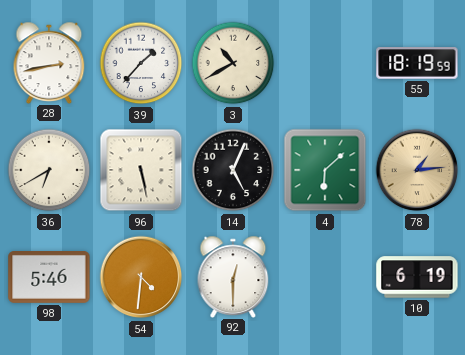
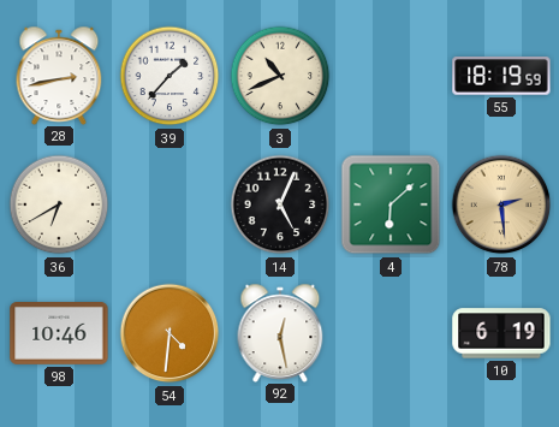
3: 10:40 -> 10:41
96: 5:28 -> none
78: 1:14 -> 2:29
98: 5:46 -> 10:46
92: 12:30 -> 12:28
